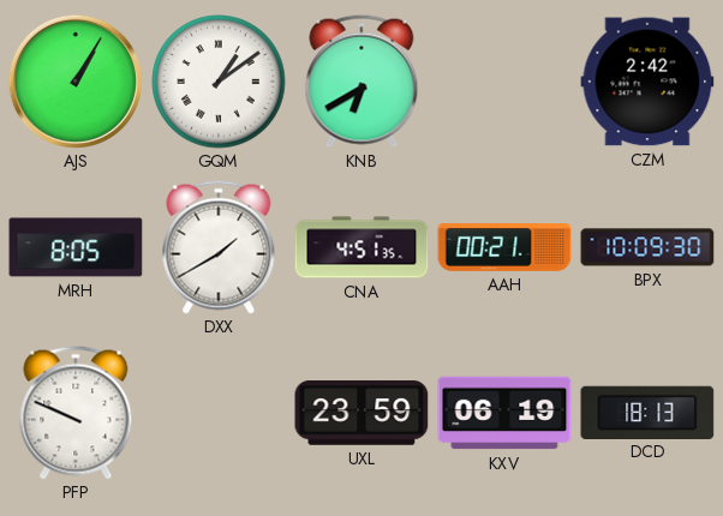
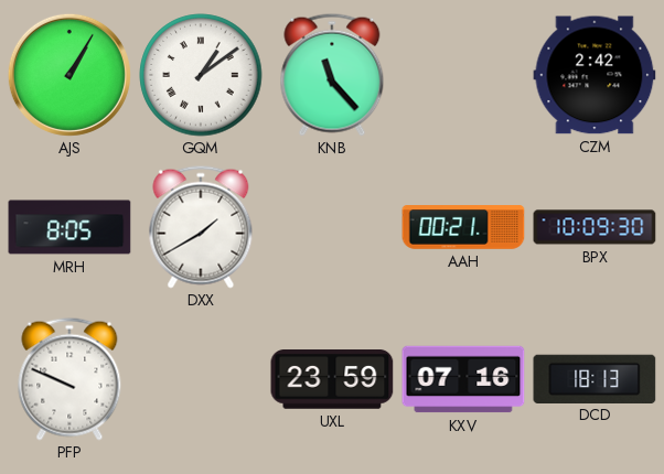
KNB: 6:40 -> 11:23
CNA: 4:51 -> none
KXV: 06:19 -> 07:16
